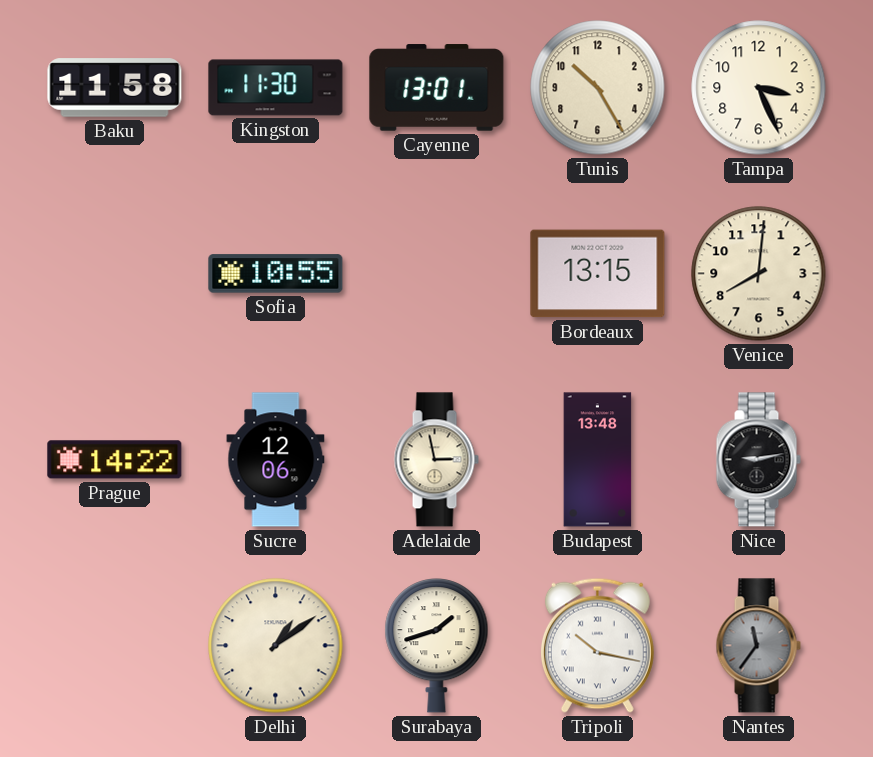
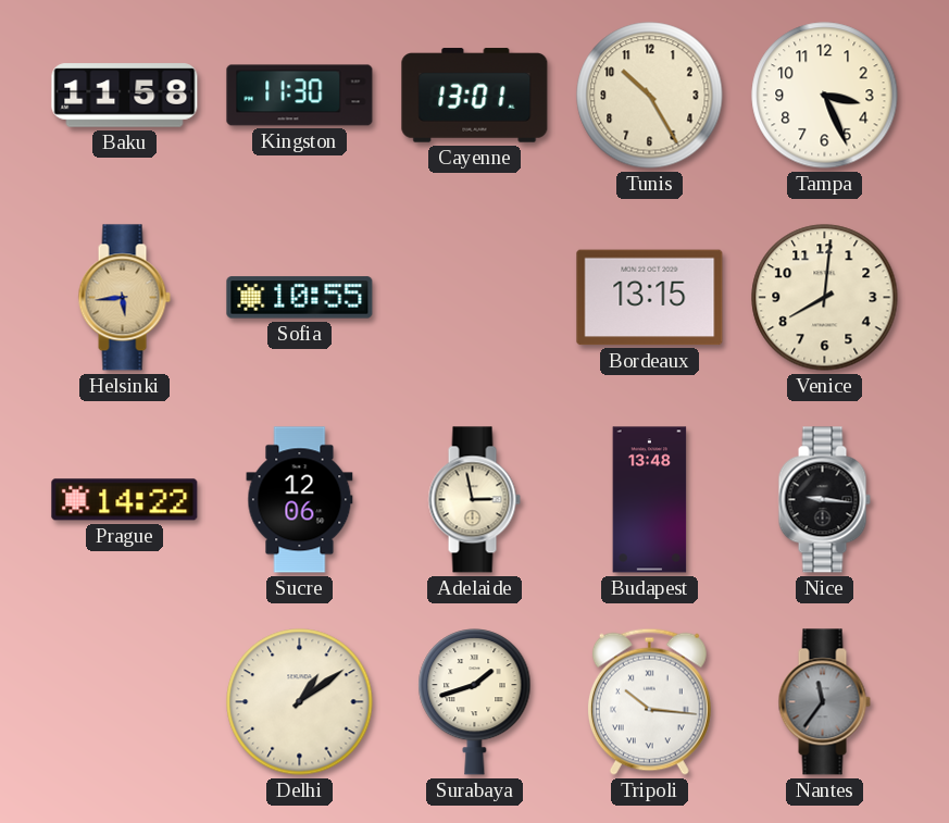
Helsinki: none -> 5:44
Nice: 9:13 -> 9:16
Tripoli: 10:17 -> 10:16
